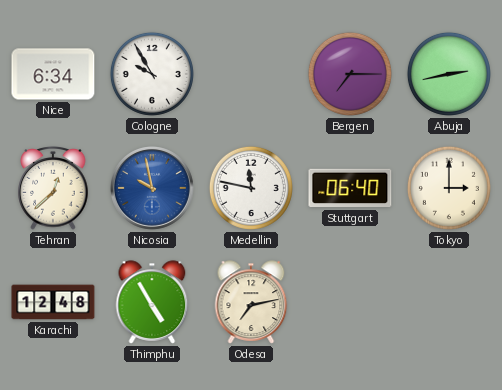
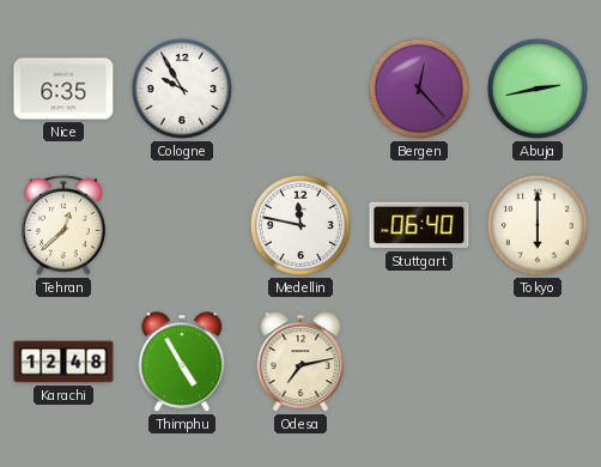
Nice: 6:34 -> 6:35
Bergen: 7:15 -> 12:23
Nicosia: 9:58 -> none
Tokyo: 3:00 -> 6:00
